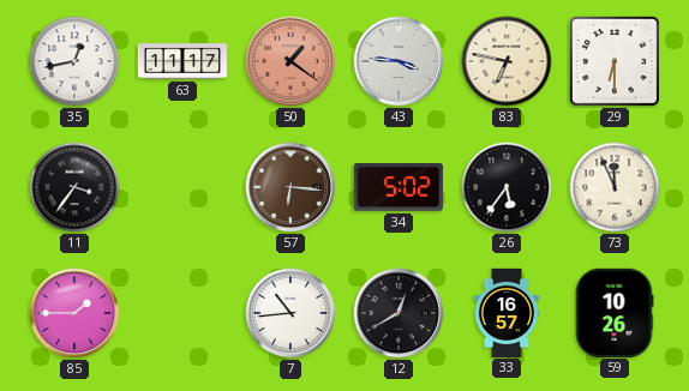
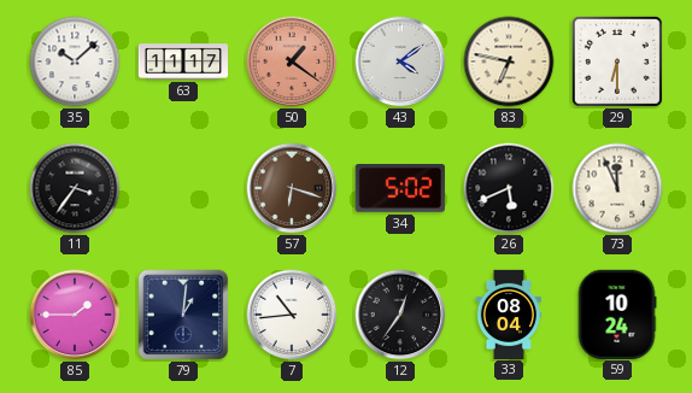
35: 12:43 -> 10:08
43: 3:46 -> 4:09
57: 6:16 -> 6:18
26: 5:36 -> 5:41
79: none -> 1:01
12: 12:40 -> 12:36
33: 16:57 -> 08:04
59: 10:26 -> 10:24
